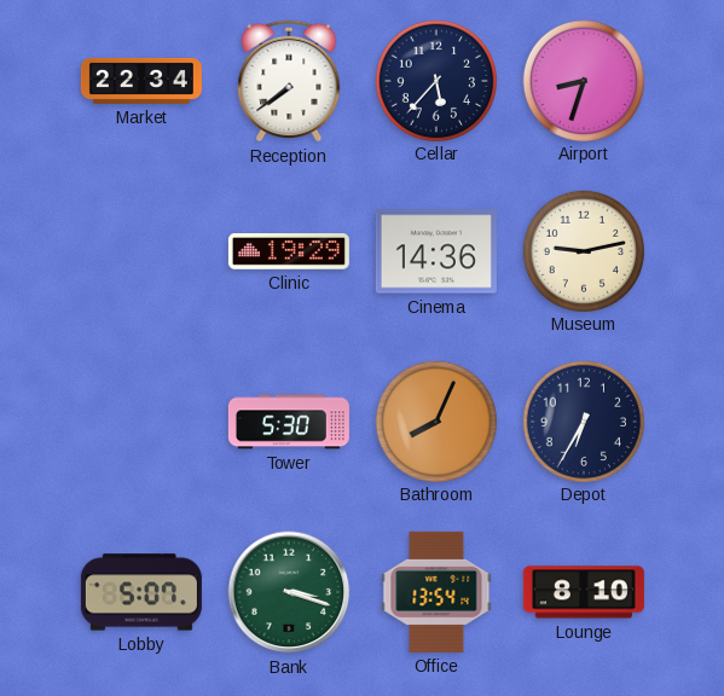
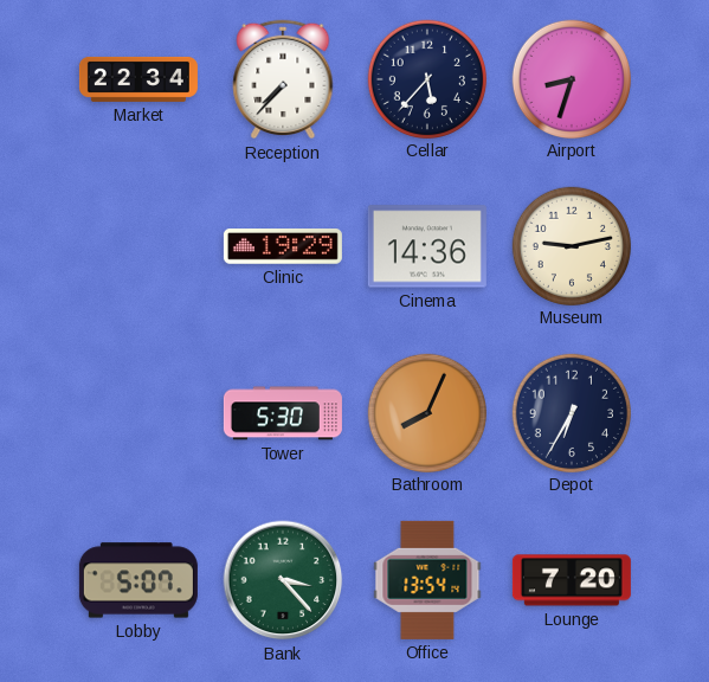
Reception: 7:39 -> 7:37
Bank: 3:18 -> 3:23
Lounge: 8:10 -> 7:20
